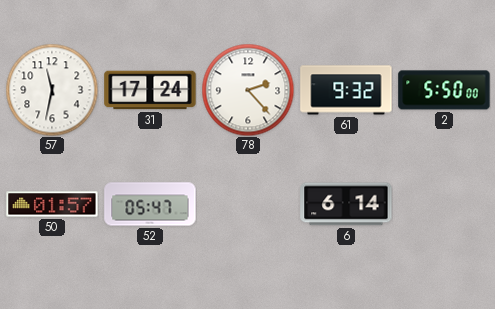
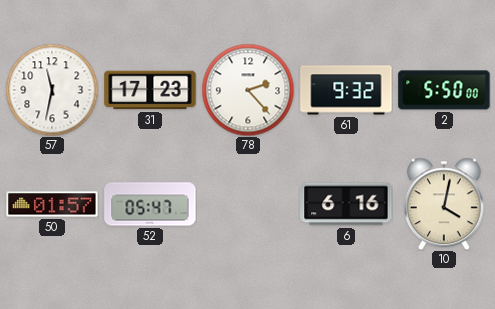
31: 17:24 -> 17:23
6: 6:14 -> 6:16
10: none -> 4:02
